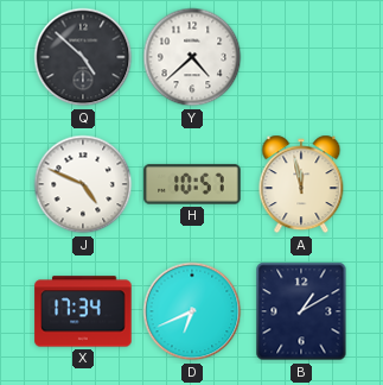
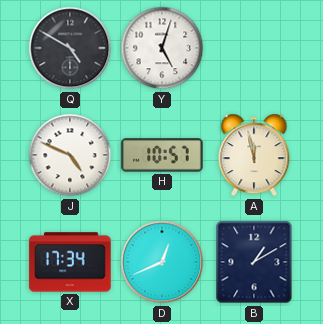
Q: 4:52 -> 4:50
Y: 4:38 -> 5:03
D: 6:41 -> 12:41
